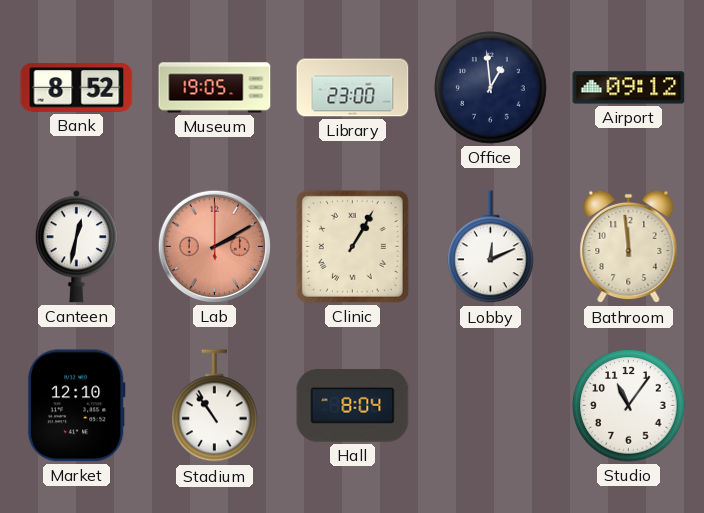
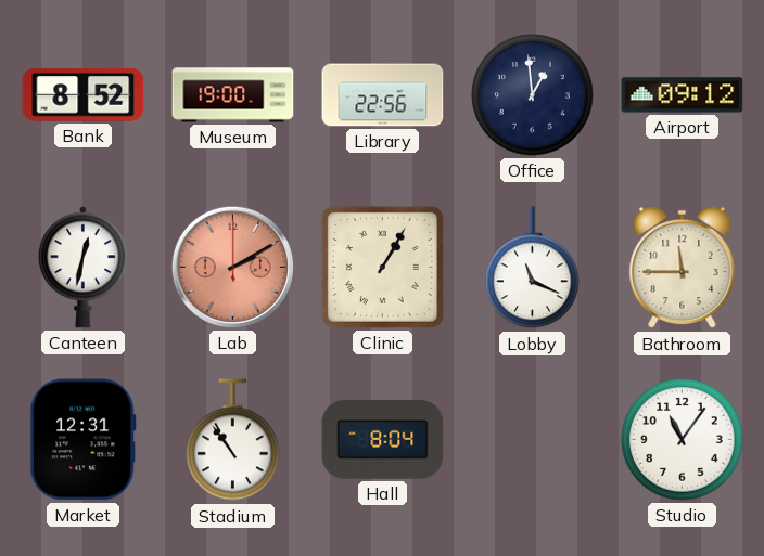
Museum: 19:05 -> 19:00
Library: 23:00 -> 22:56
Lobby: 12:11 -> 11:19
Bathroom: 11:59 -> 11:45
Market: 12:10 -> 12:31
